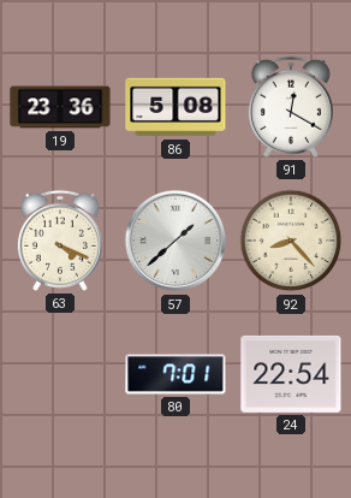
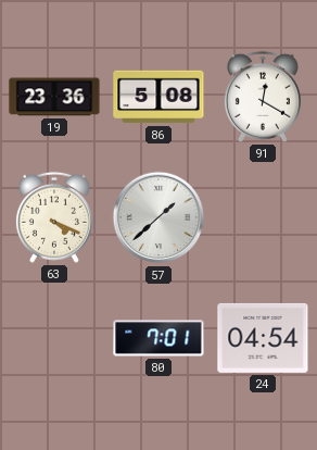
92: 8:23 -> none
24: 22:54 -> 04:54
